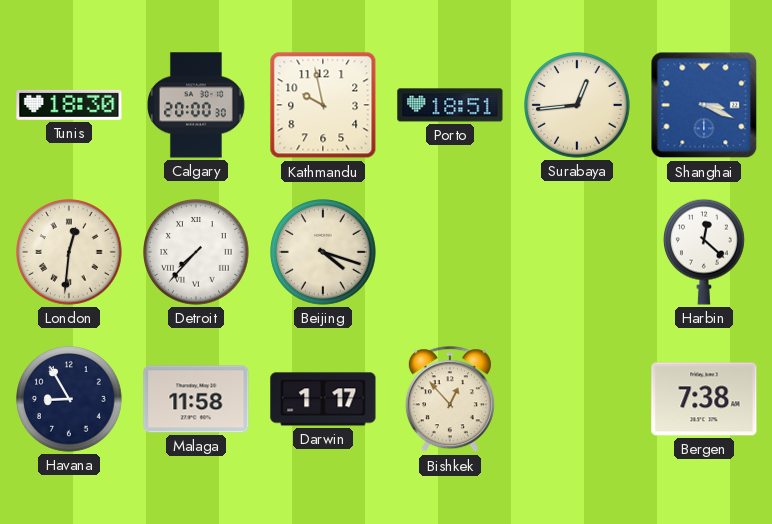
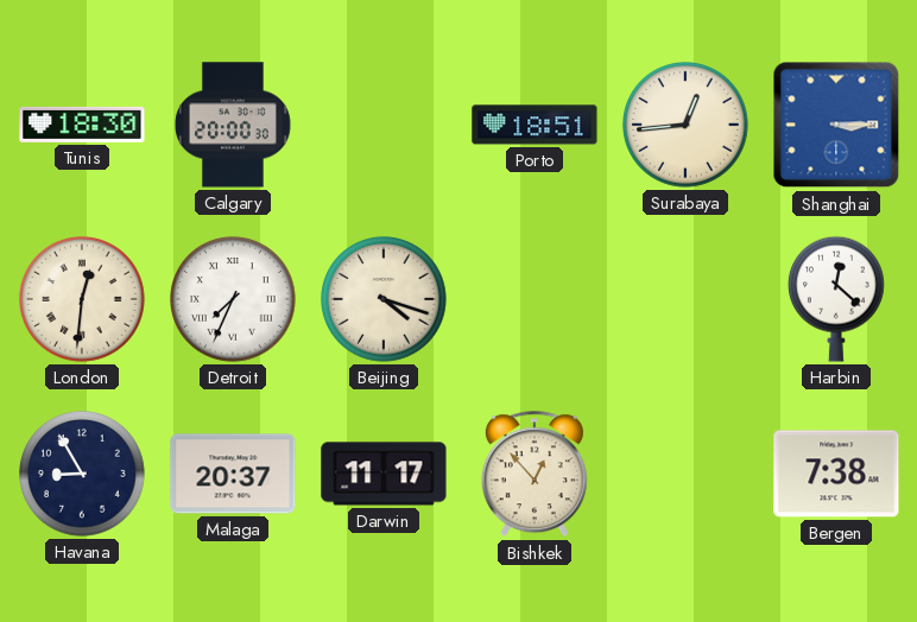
Kathmandu: 9:58 -> none
Shanghai: 3:19 -> 3:15
Detroit: 7:37 -> 7:34
Malaga: 11:58 -> 20:37
Darwin: 1:17 -> 11:17
